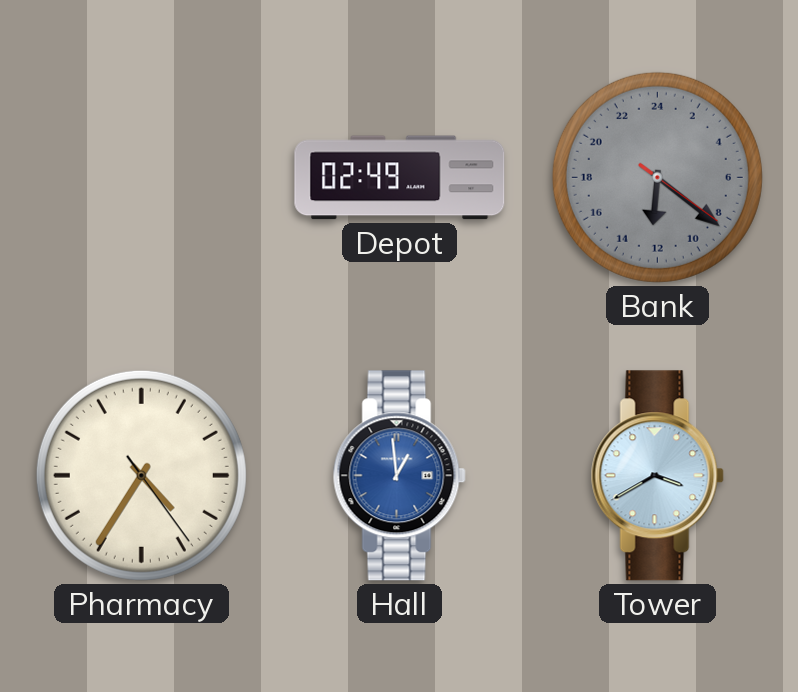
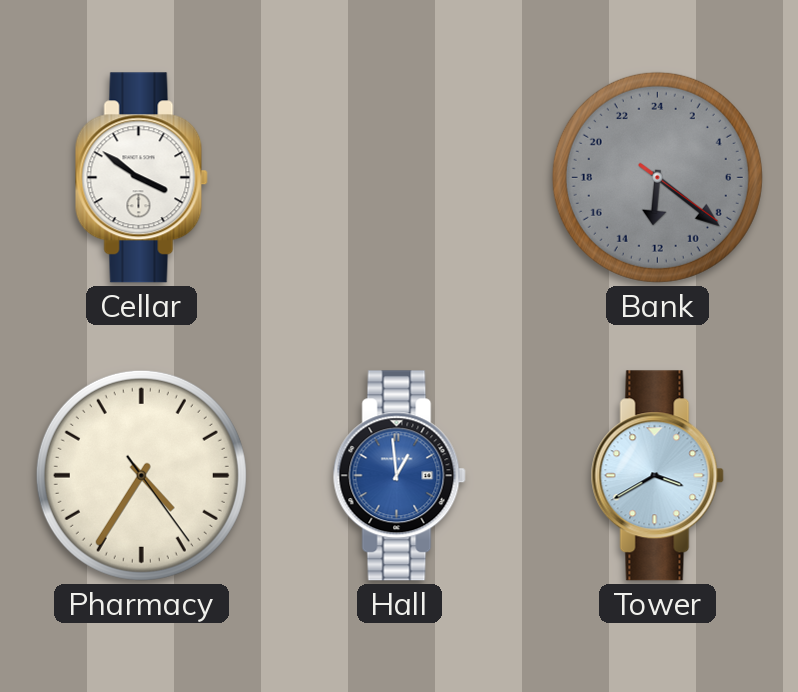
Cellar: none -> 3:51
Depot: 02:49 -> none
